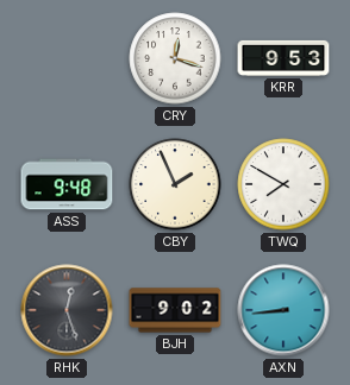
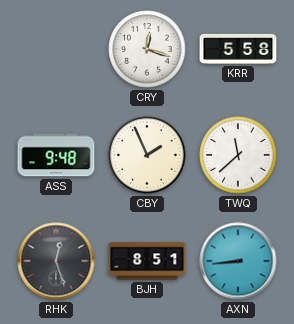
KRR: 9:53 -> 5:58
TWQ: 7:50 -> 11:38
BJH: 9:02 -> 8:51
